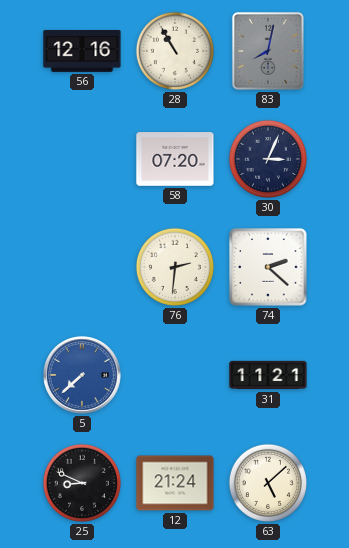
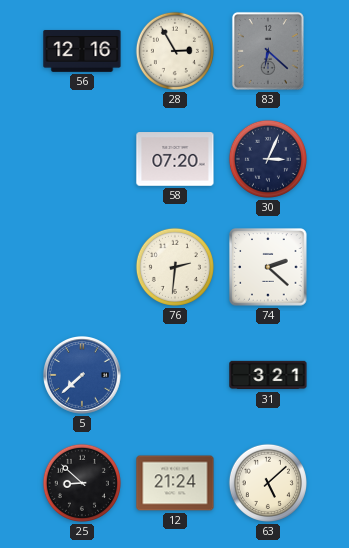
28: 10:55 -> 2:55
83: 8:02 -> 6:22
31: 11:21 -> 3:21
25: 8:49 -> 8:52
